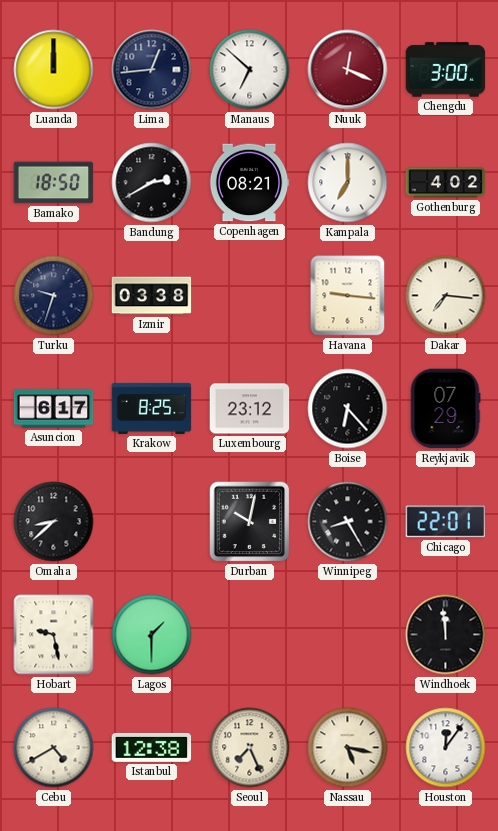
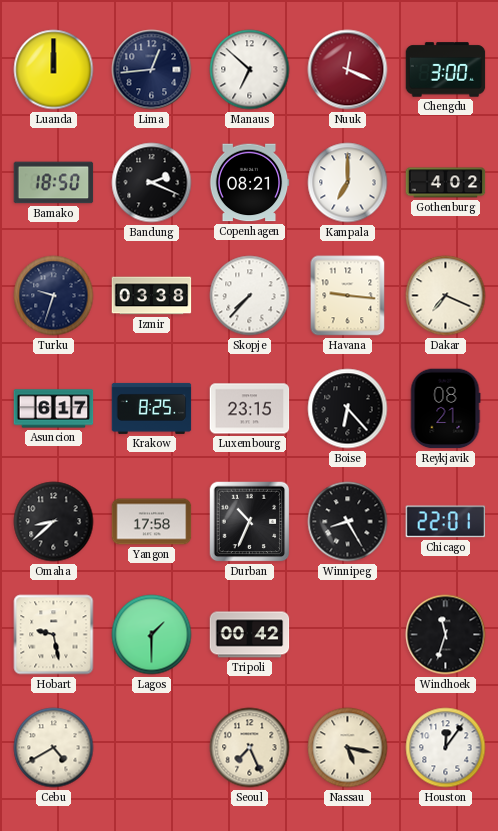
Bandung: 2:40 -> 2:19
Skopje: none -> 7:37
Dakar: 7:16 -> 7:19
Luxembourg: 23:12 -> 23:15
Reykjavik: 07:29 -> 08:21
Yangon: none -> 17:58
Durban: 10:02 -> 10:34
Tripoli: none -> 00:42
Windhoek: 11:59 -> 11:33
Istanbul: 12:38 -> none
